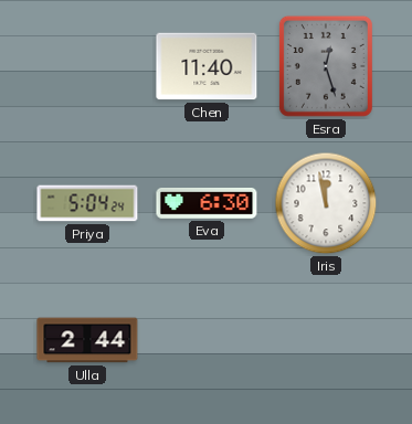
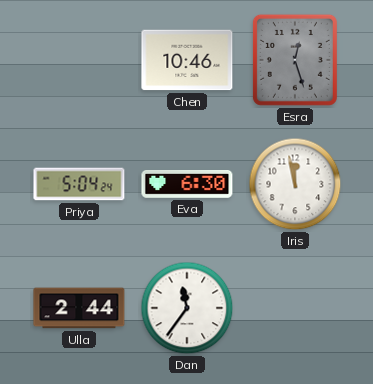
Chen: 11:40 -> 10:46
Dan: none -> 11:36
